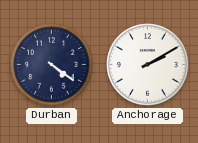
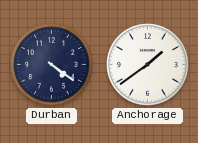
Anchorage: 2:10 -> 1:39
